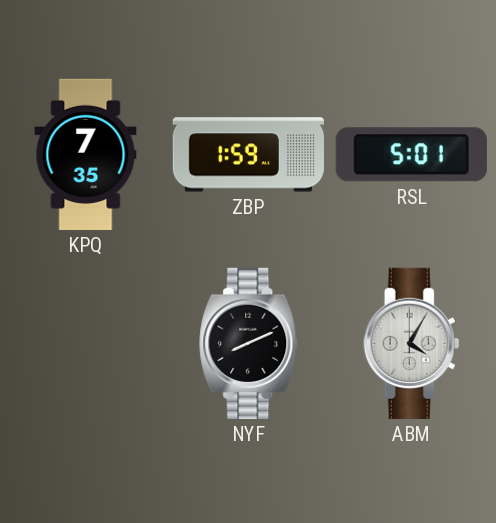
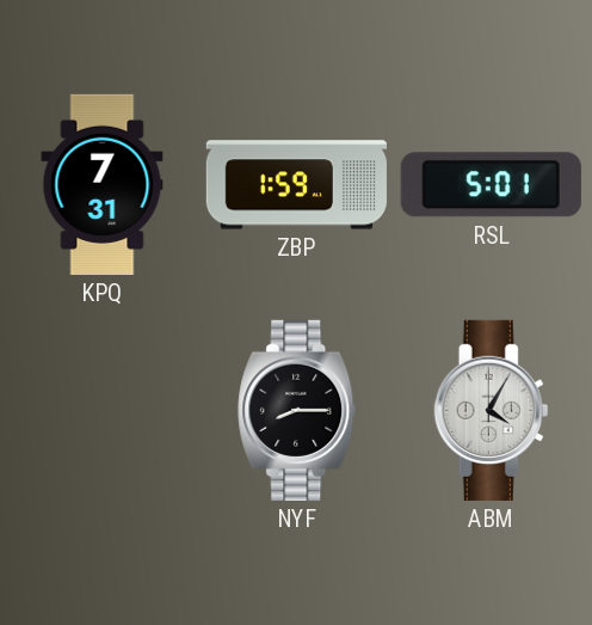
KPQ: 7:35 -> 7:31
NYF: 8:11 -> 8:15
